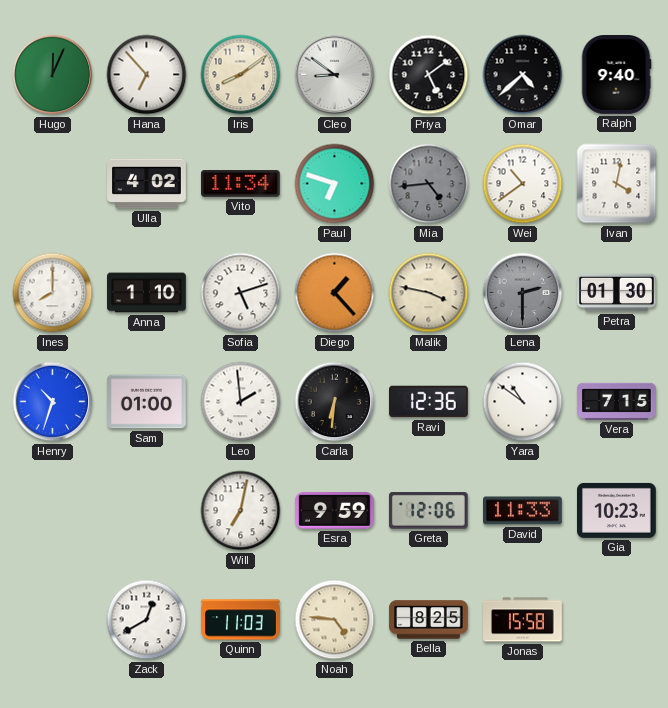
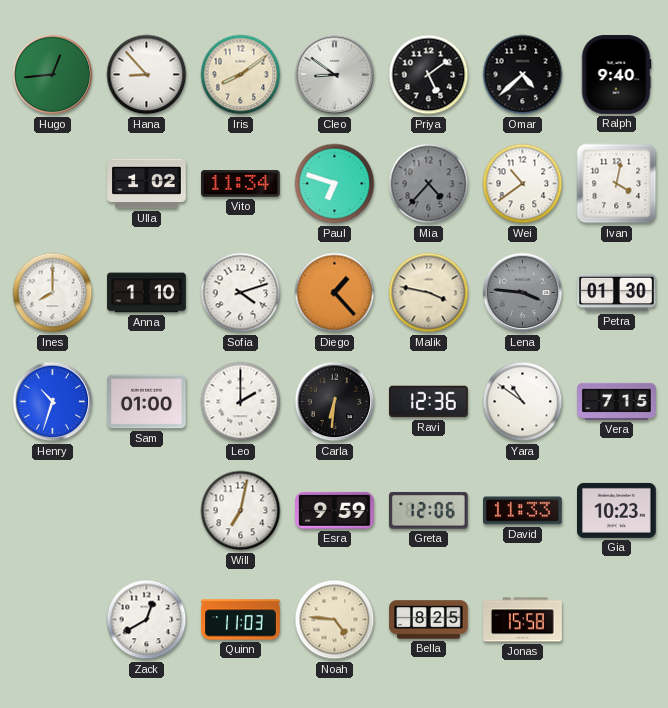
Hugo: 12:04 -> 12:44
Hana: 6:53 -> 8:53
Ulla: 4:02 -> 1:02
Mia: 4:44 -> 4:37
Sofia: 5:12 -> 4:12
Lena: 2:30 -> 3:46
Leo: 1:59 -> 2:00
